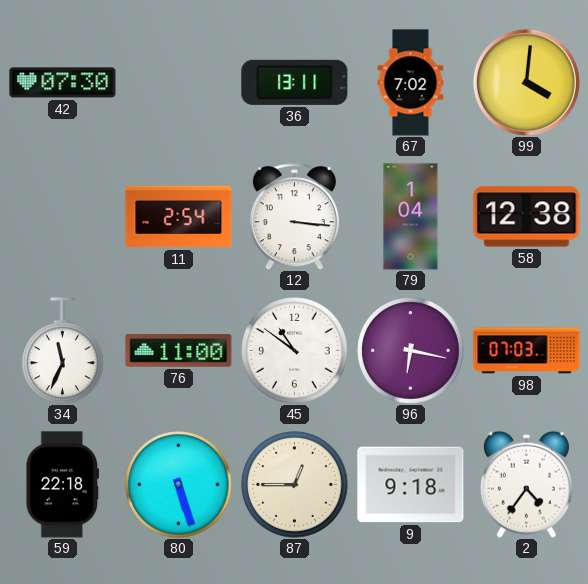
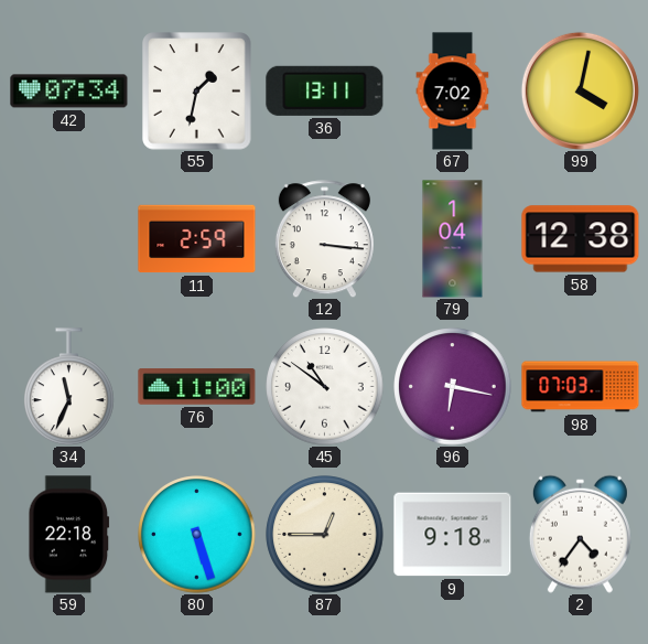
42: 07:30 -> 07:34
55: none -> 1:32
99: 4:01 -> 4:02
11: 2:54 -> 2:59
